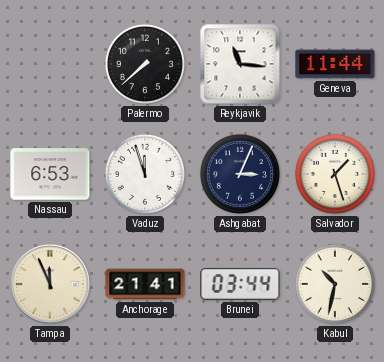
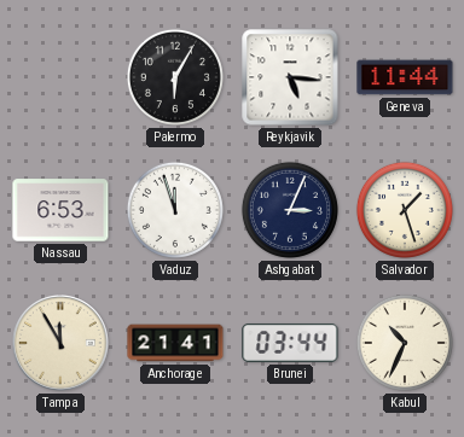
Palermo: 7:38 -> 6:05
Reykjavik: 11:16 -> 5:16
Tampa: 11:56 -> 11:55
Kabul: 10:32 -> 10:34
